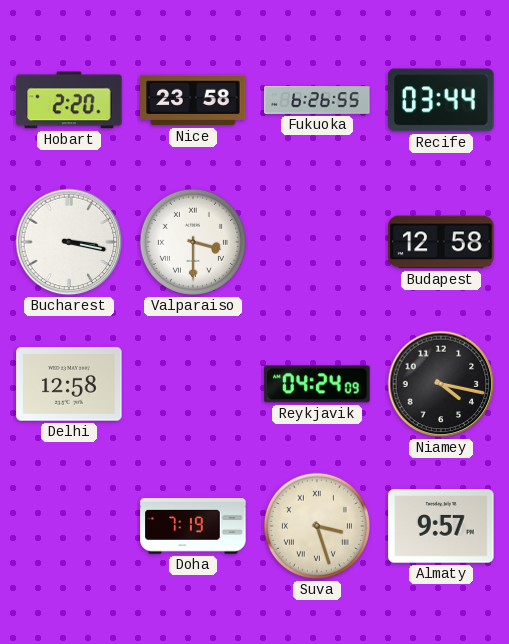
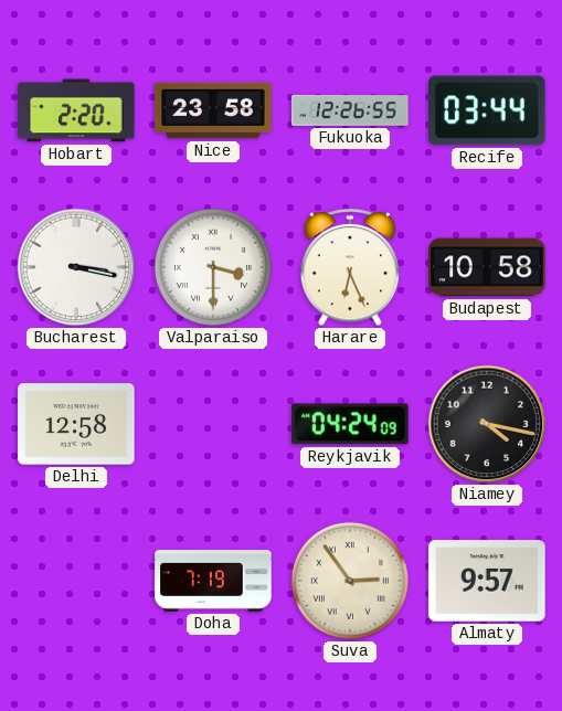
Fukuoka: 6:26 -> 12:26
Harare: none -> 6:26
Budapest: 12:58 -> 10:58
Suva: 3:27 -> 2:54
